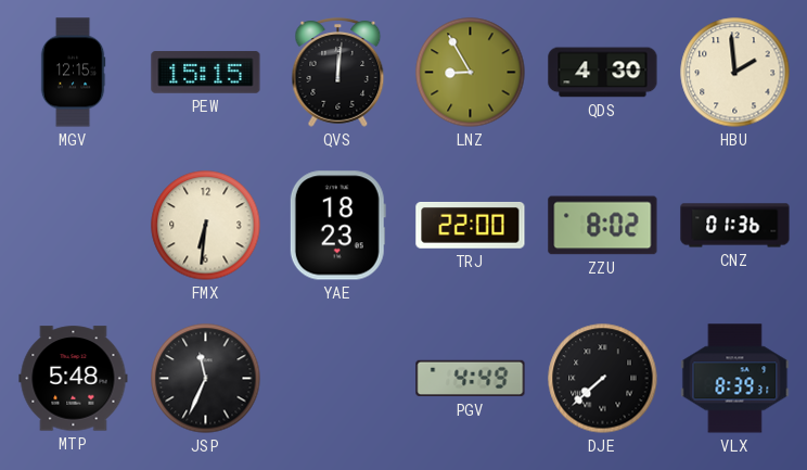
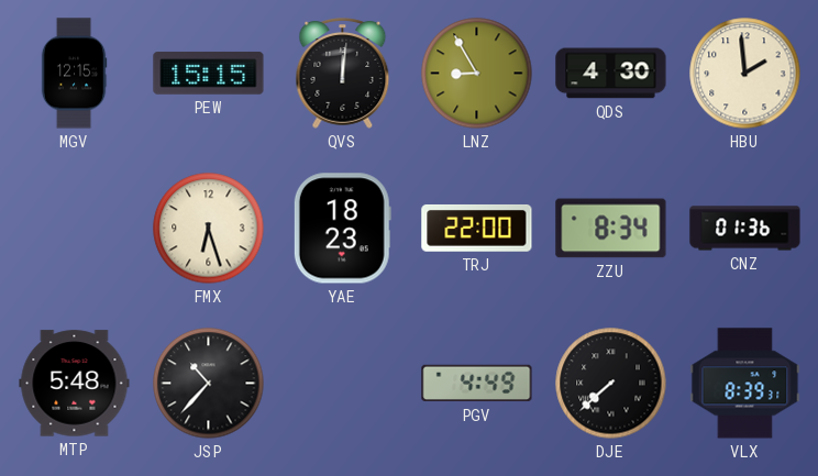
FMX: 6:31 -> 6:27
ZZU: 8:02 -> 8:34
JSP: 11:34 -> 10:37
